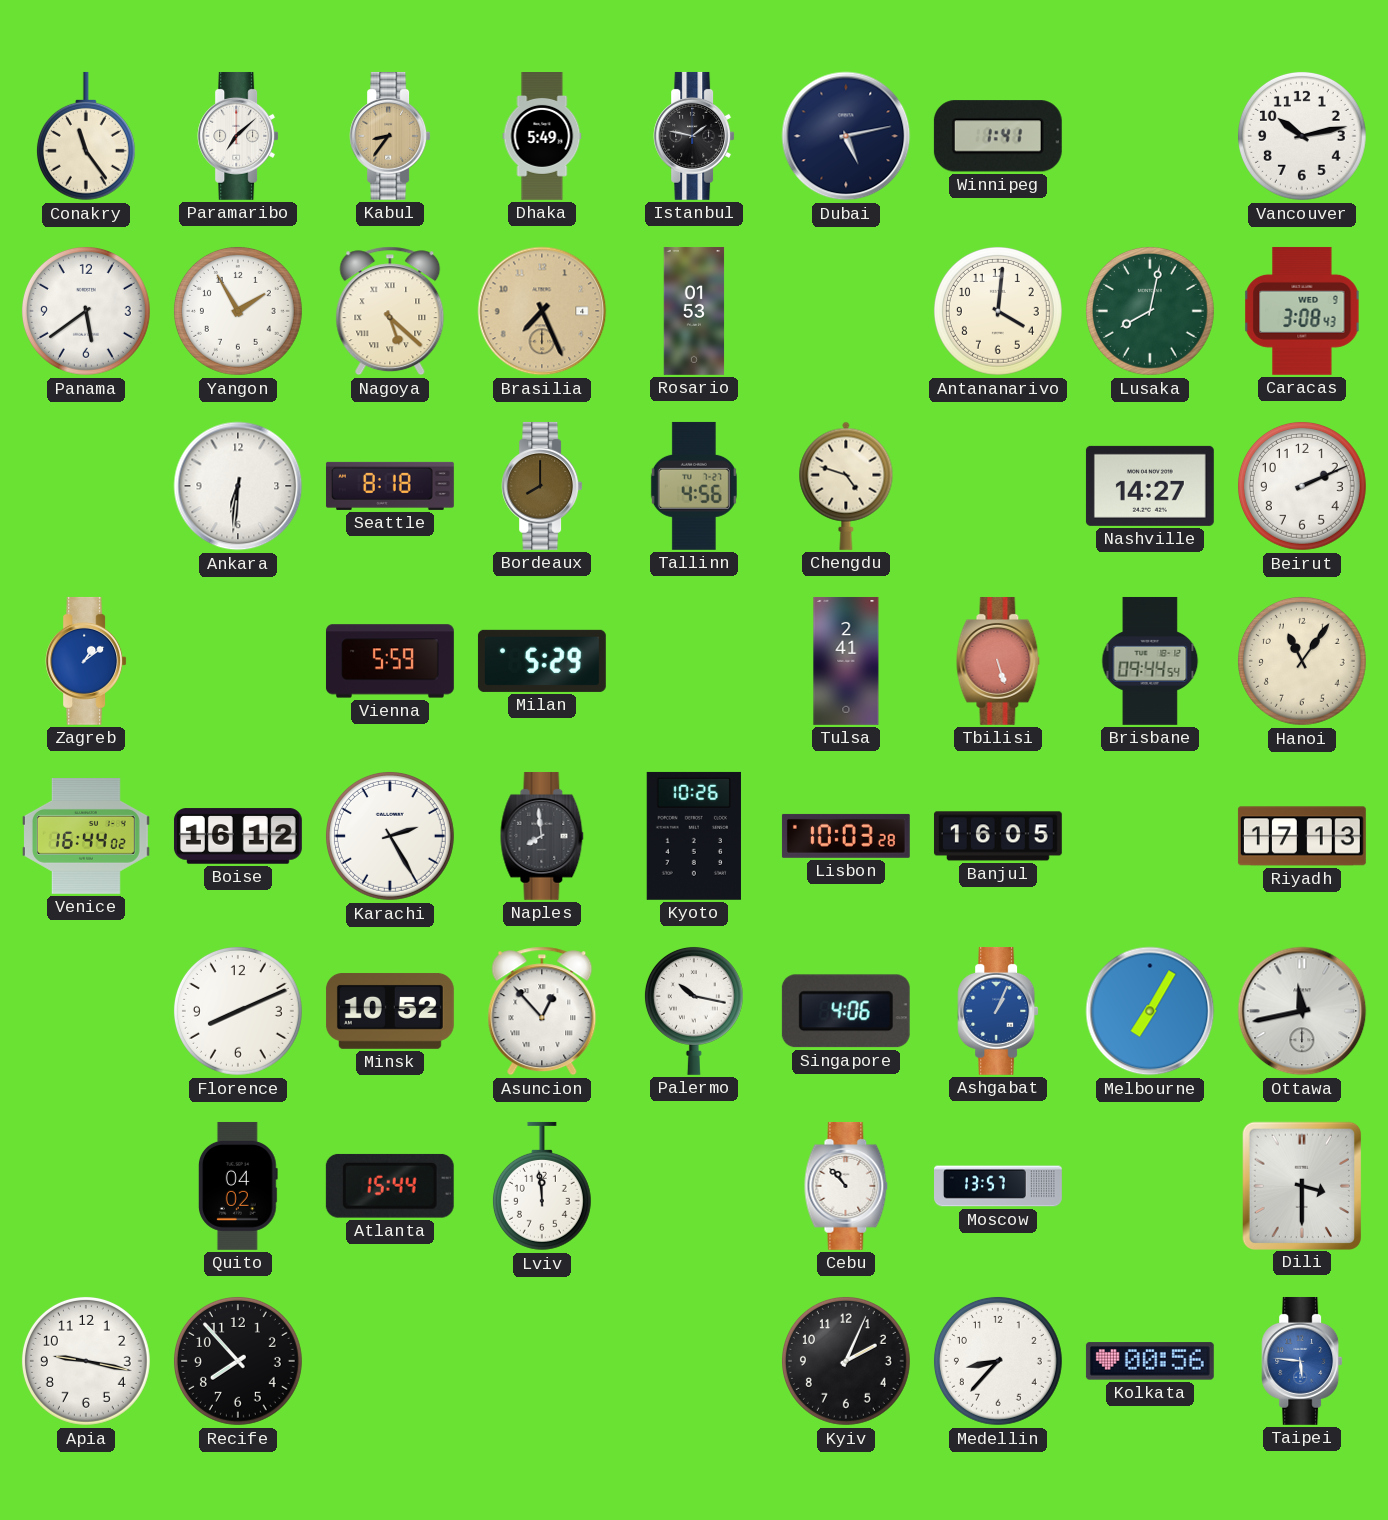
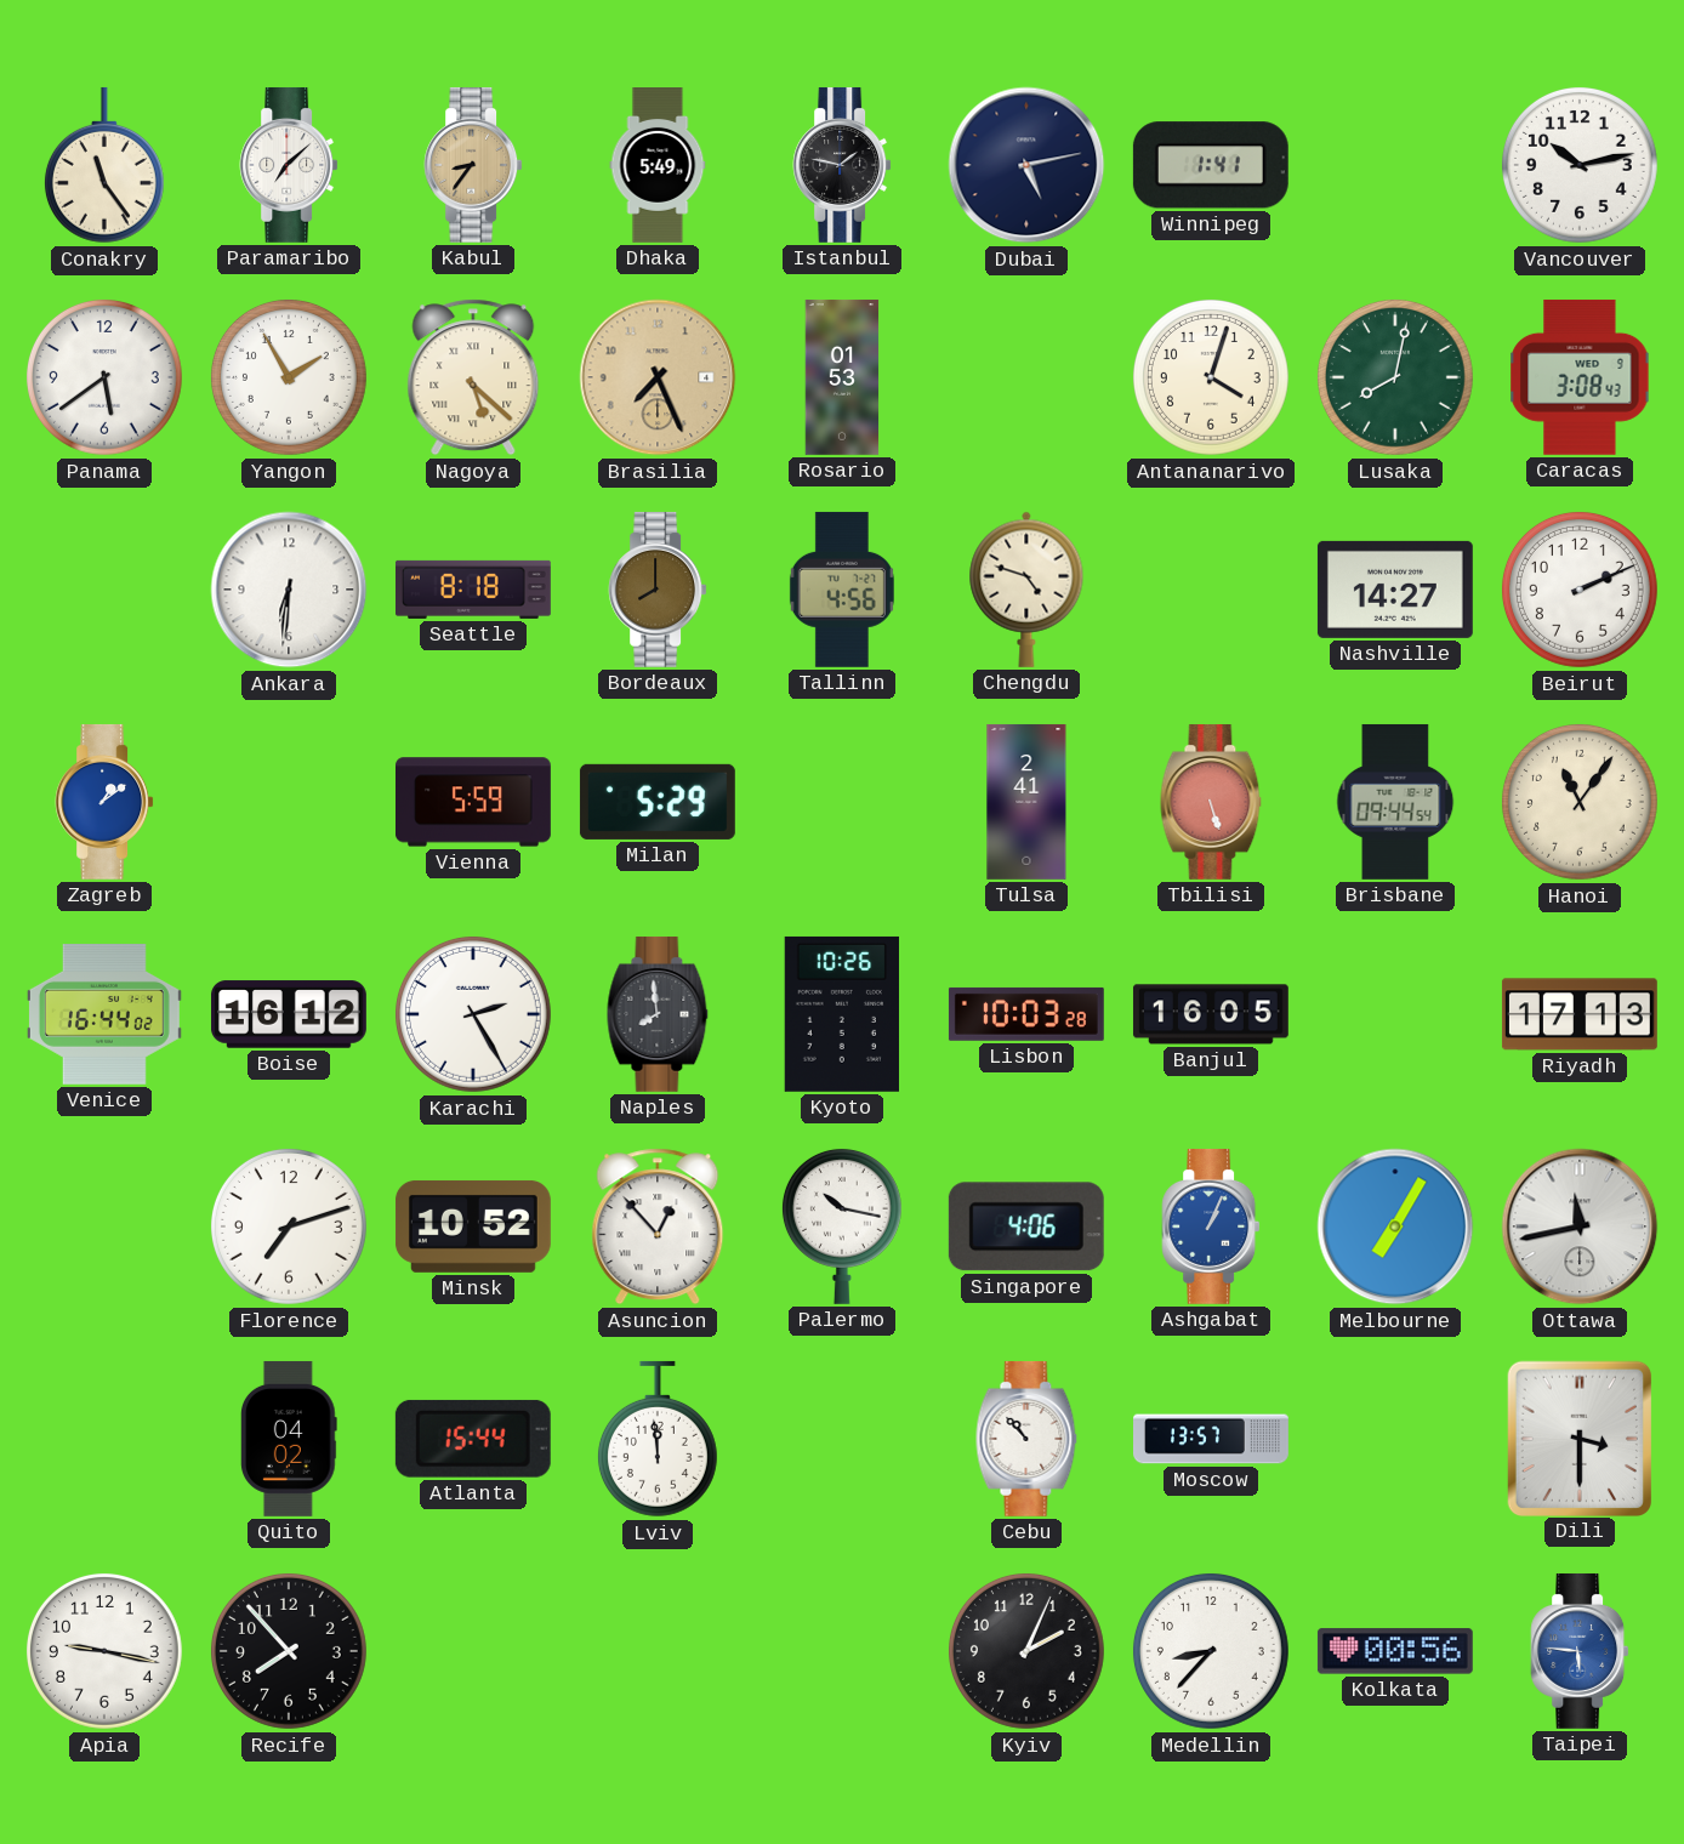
Antananarivo: 4:01 -> 4:03
Florence: 8:11 -> 7:12
